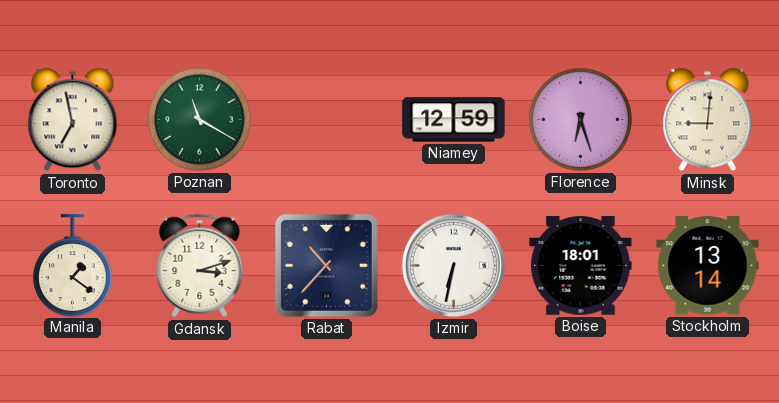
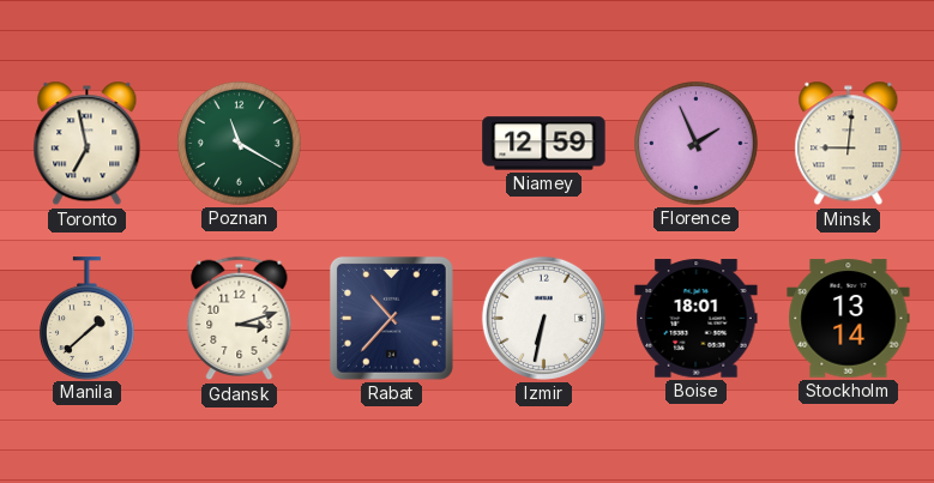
Florence: 6:27 -> 1:56
Manila: 1:21 -> 1:38
